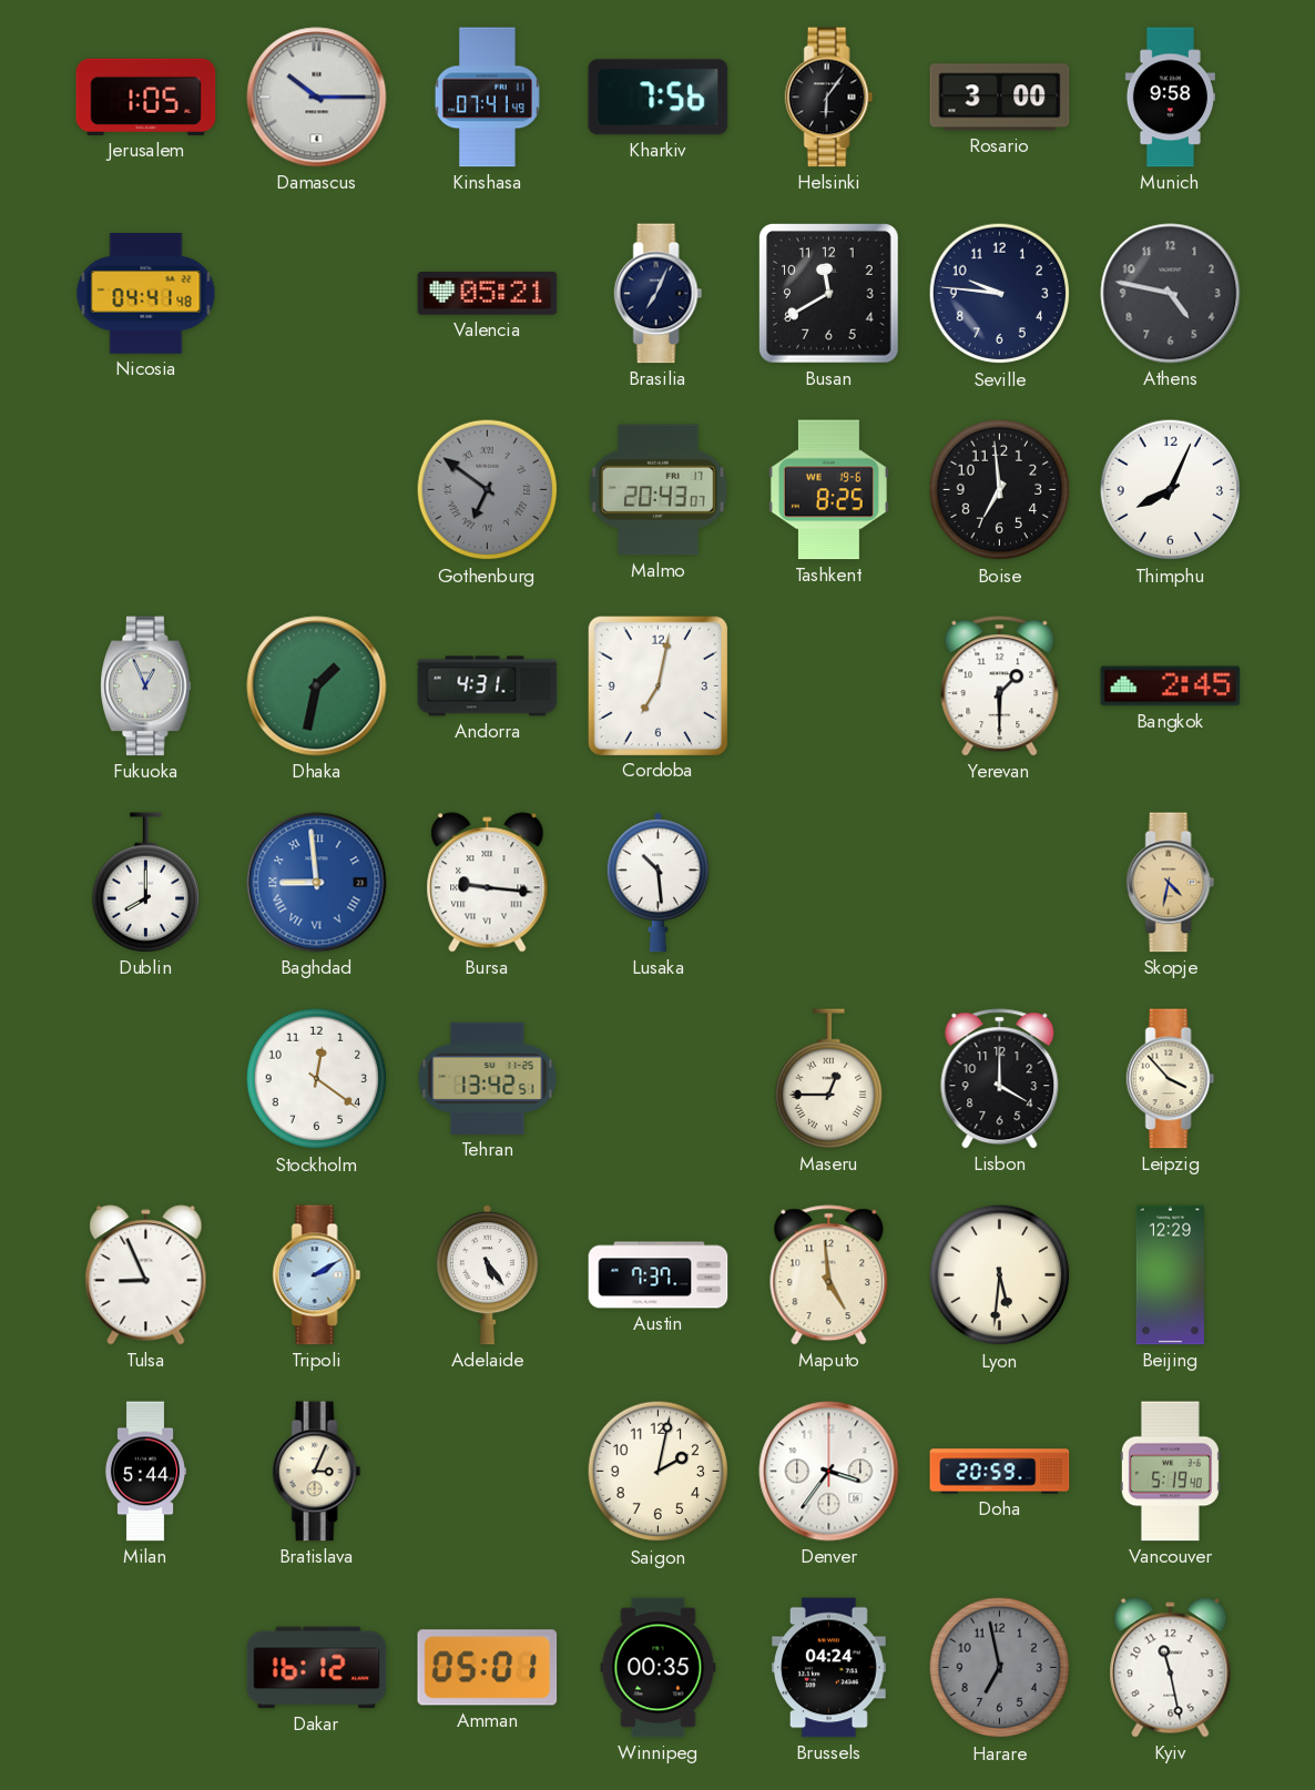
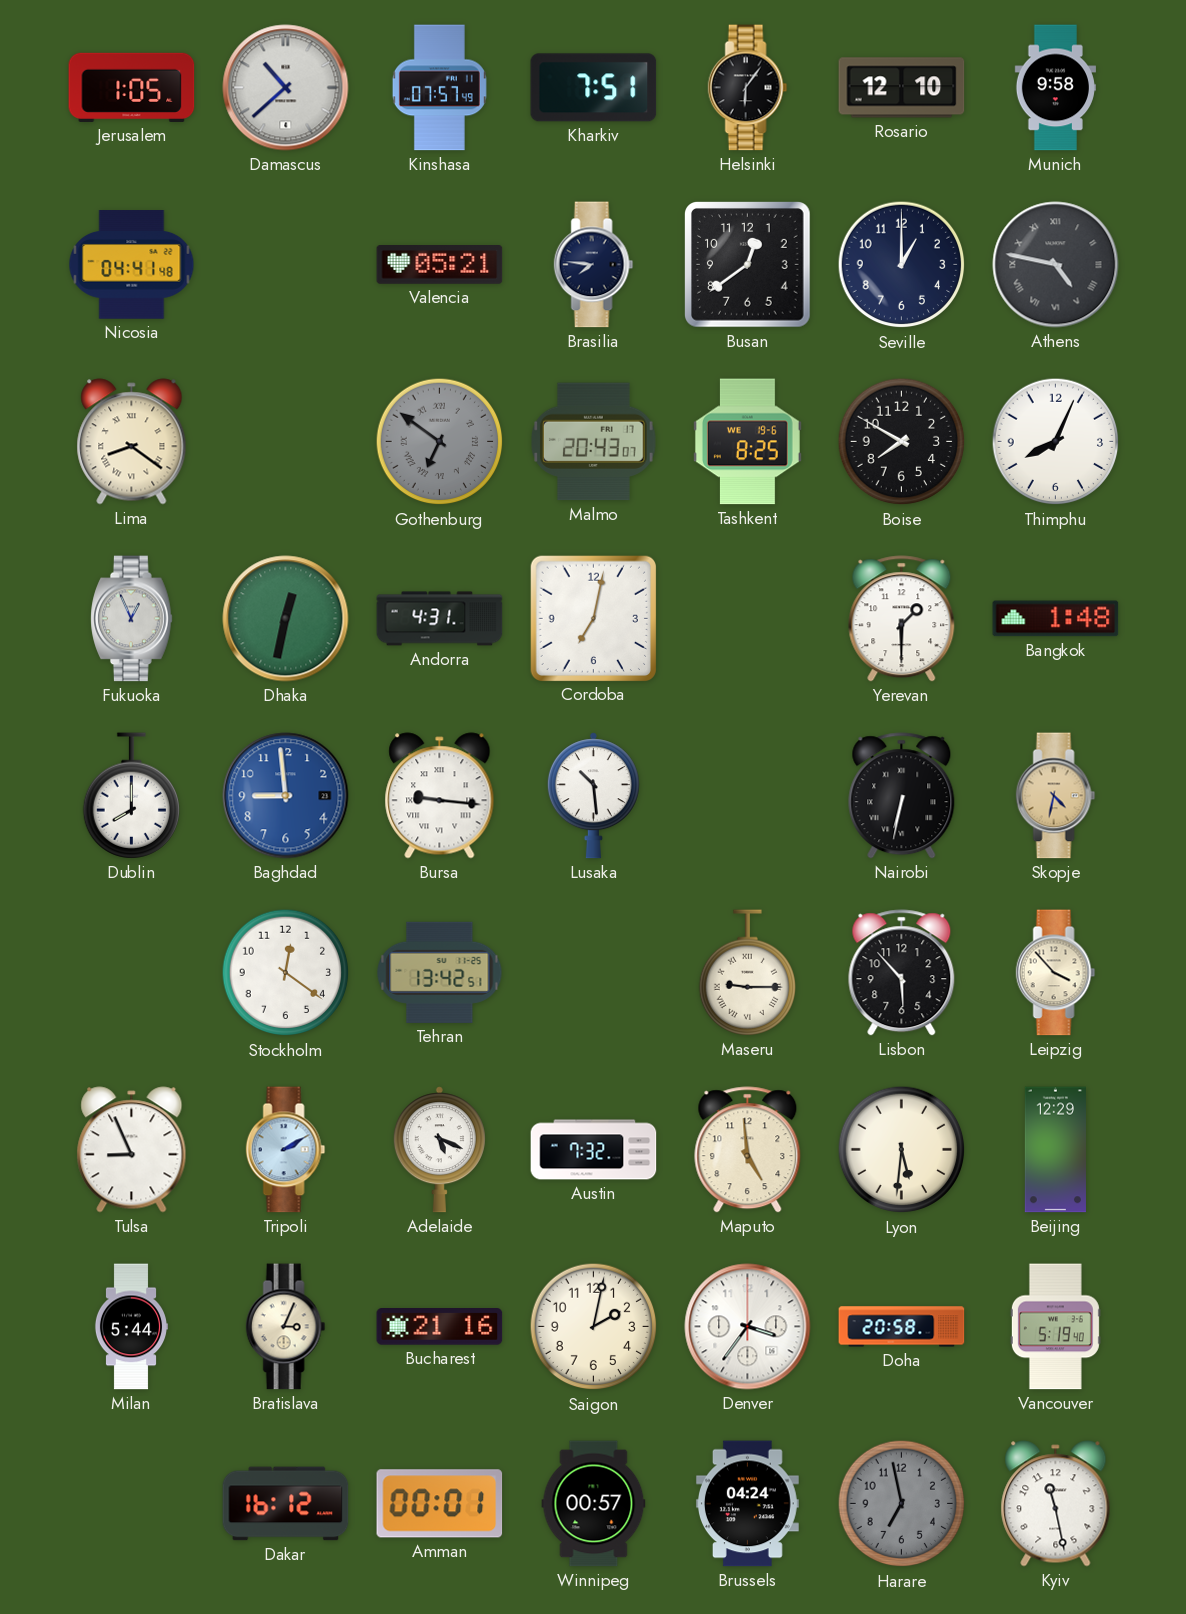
Damascus: 10:15 -> 10:38
Kinshasa: 07:41 -> 07:57
Kharkiv: 7:56 -> 7:51
Rosario: 3:00 -> 12:10
Brasilia: 7:04 -> 7:46
Busan: 11:40 -> 12:39
Seville: 9:46 -> 1:00
Athens numerals: Arabic -> Roman
Lima: none -> 8:21
Boise: 6:59 -> 7:50
Dhaka: 1:32 -> 12:32
Bangkok: 2:45 -> 1:48
Baghdad numerals: Roman -> Arabic
Nairobi: none -> 6:32
Maseru: 12:45 -> 9:15
Lisbon: 4:00 -> 5:53
Adelaide: 5:24 -> 5:19
Austin: 7:37 -> 7:32
Bucharest: none -> 21:16
Doha: 20:59 -> 20:58
Amman: 05:01 -> 00:01
Winnipeg: 00:35 -> 00:57
